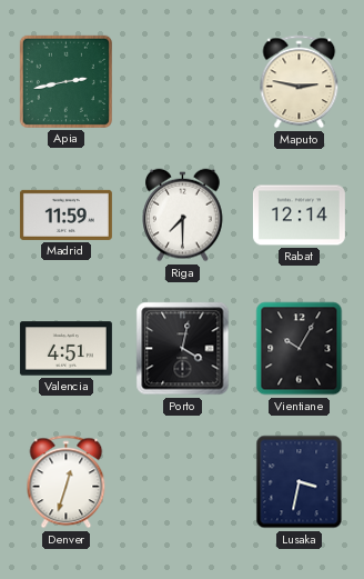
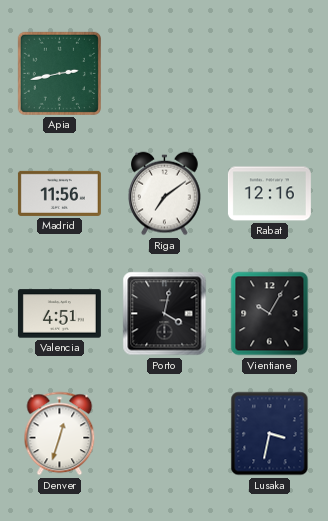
Maputo: 2:47 -> none
Madrid: 11:59 -> 11:56
Riga: 7:30 -> 7:09
Rabat: 12:14 -> 12:16
